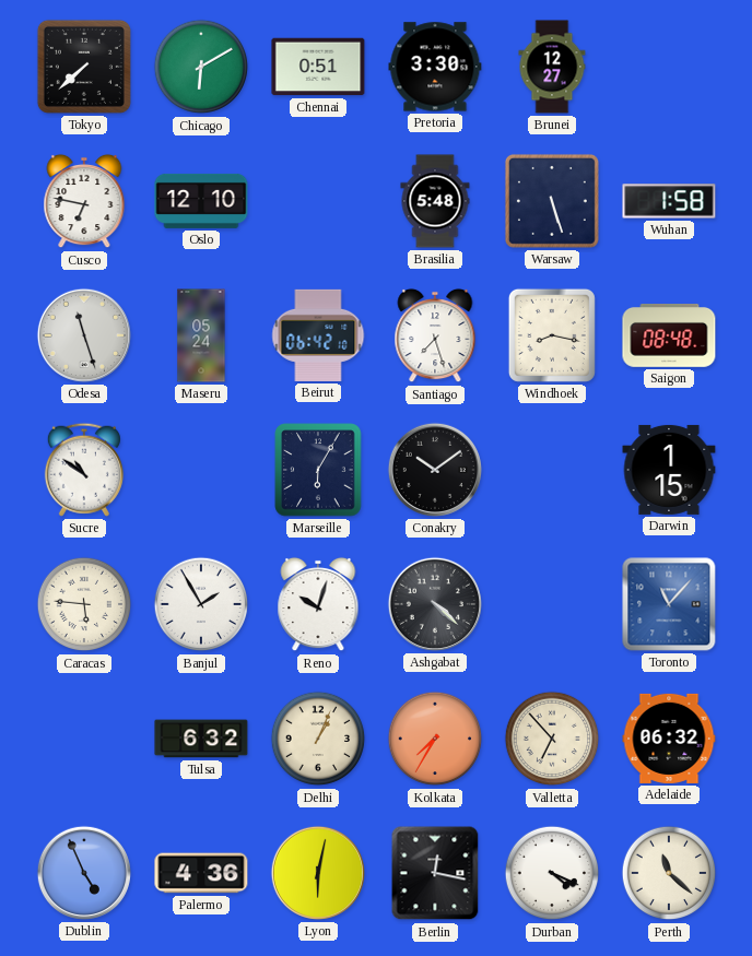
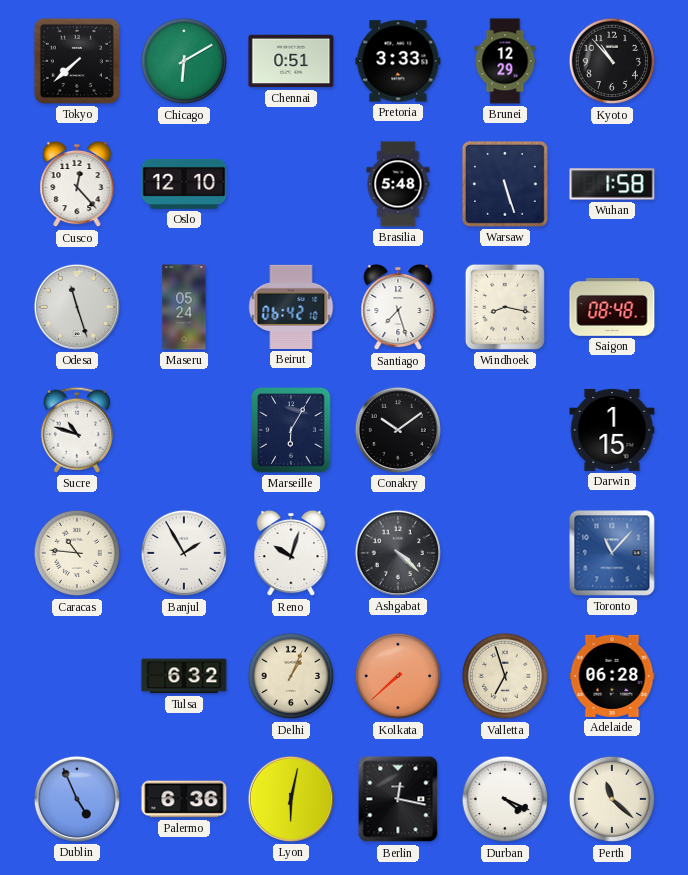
Pretoria: 3:30 -> 3:33
Brunei: 12:27 -> 12:29
Kyoto: none -> 10:53
Cusco: 6:47 -> 12:23
Sucre: 10:51 -> 10:48
Caracas: 5:46 -> 10:46
Kolkata: 7:35 -> 7:38
Valletta: 6:53 -> 6:57
Adelaide: 06:32 -> 06:28
Palermo: 4:36 -> 6:36
